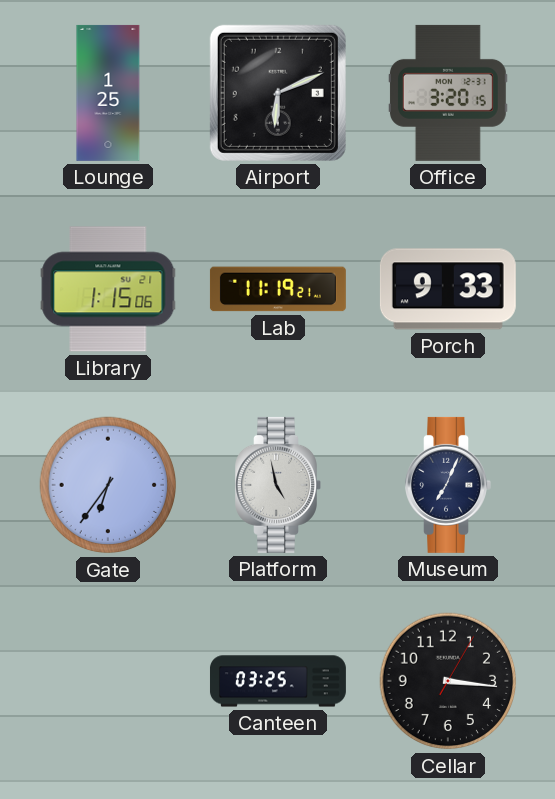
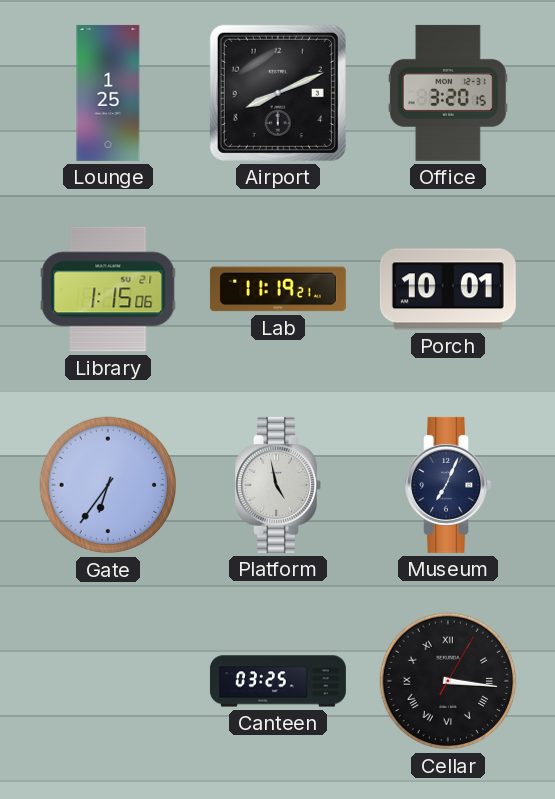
Airport: 6:11 -> 8:11
Porch: 9:33 -> 10:01
Cellar numerals: Arabic -> Roman
